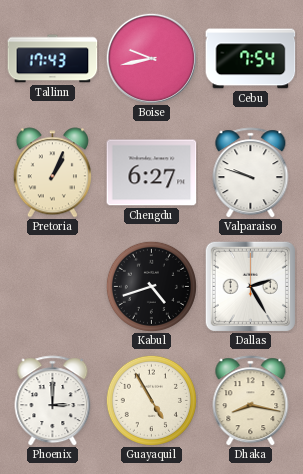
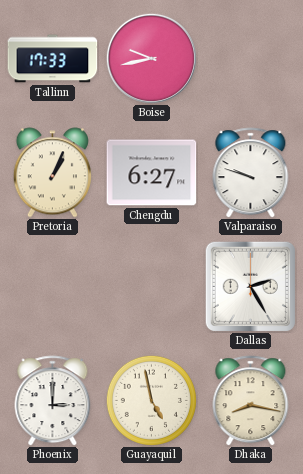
Tallinn: 17:43 -> 17:33
Cebu: 7:54 -> none
Kabul: 4:42 -> none
Guayaquil: 4:55 -> 4:58
